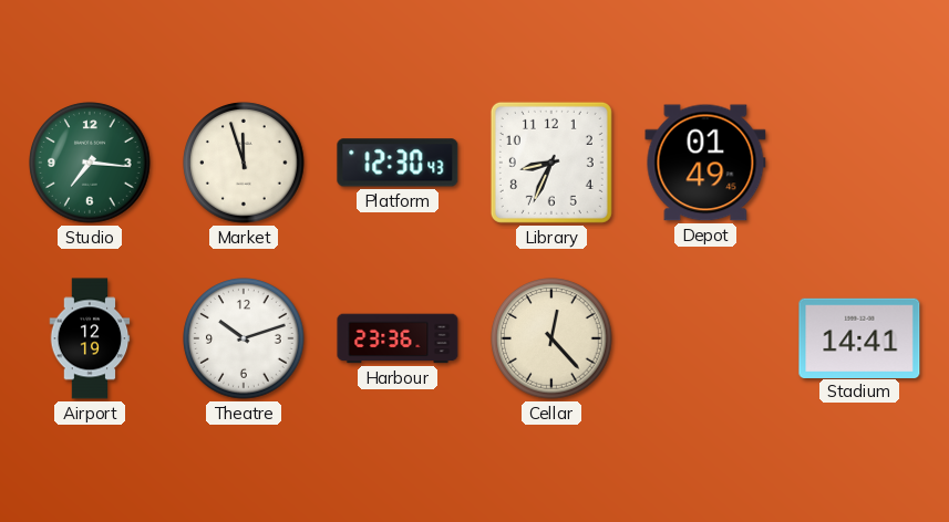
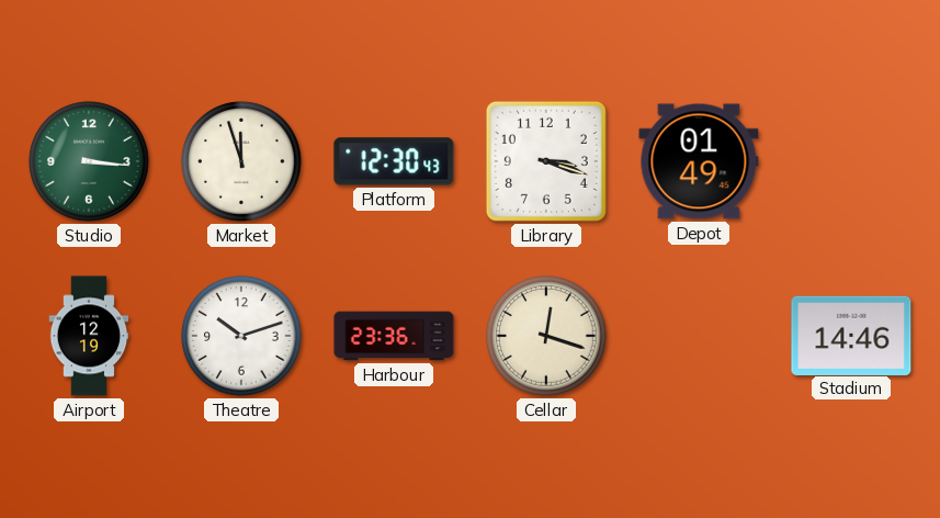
Studio: 7:16 -> 3:16
Library: 8:34 -> 3:18
Cellar: 12:23 -> 12:18
Stadium: 14:41 -> 14:46
